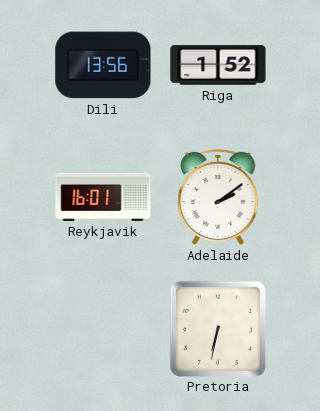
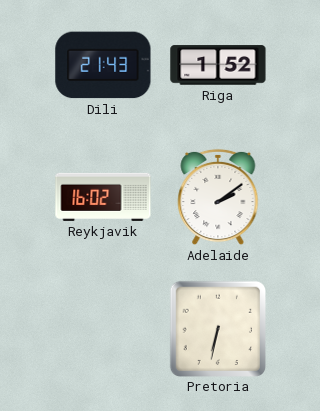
Dili: 13:56 -> 21:43
Reykjavik: 16:01 -> 16:02
